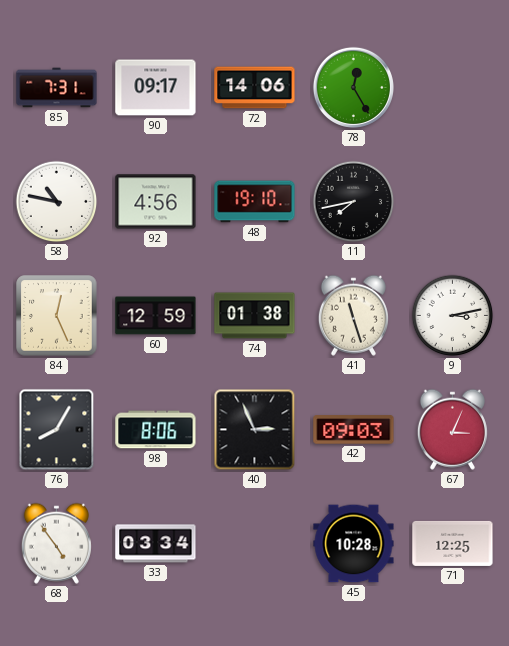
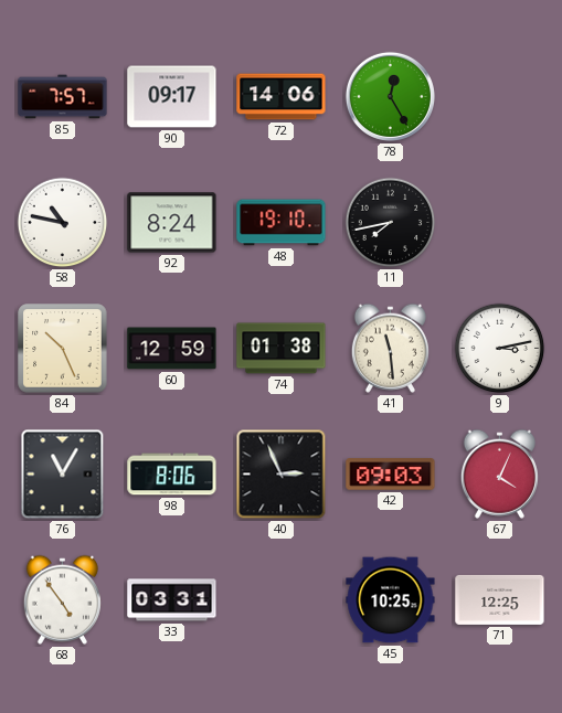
85: 7:31 -> 7:57
92: 4:56 -> 8:24
84: 12:26 -> 10:26
41: 11:27 -> 11:29
76: 8:05 -> 11:05
67: 3:04 -> 4:04
33: 03:34 -> 03:31
45: 10:28 -> 10:25
